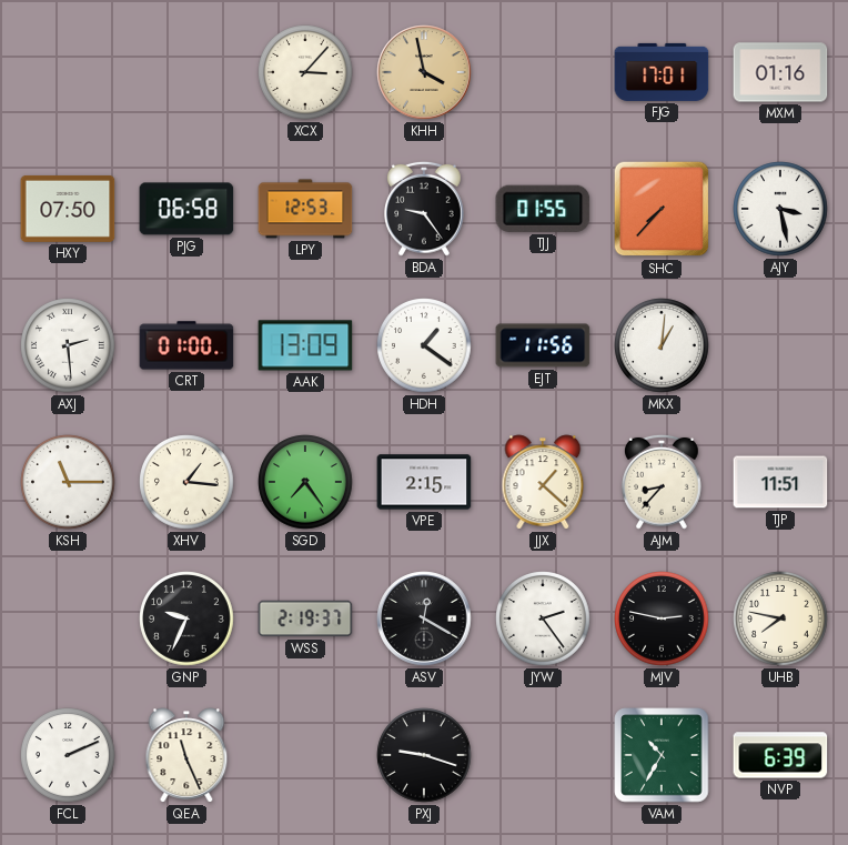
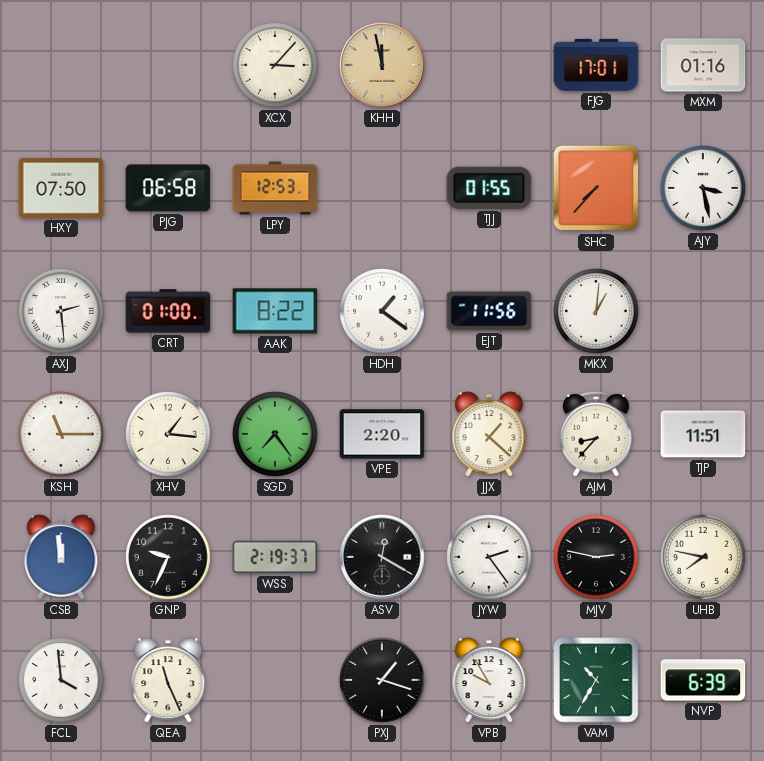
KHH: 3:58 -> 11:58
BDA: 9:24 -> none
AAK: 13:09 -> 8:22
VPE: 2:15 -> 2:20
CSB: none -> 11:59
FCL: 2:11 -> 3:59
PXJ: 9:18 -> 1:18
VPB: none -> 9:55
